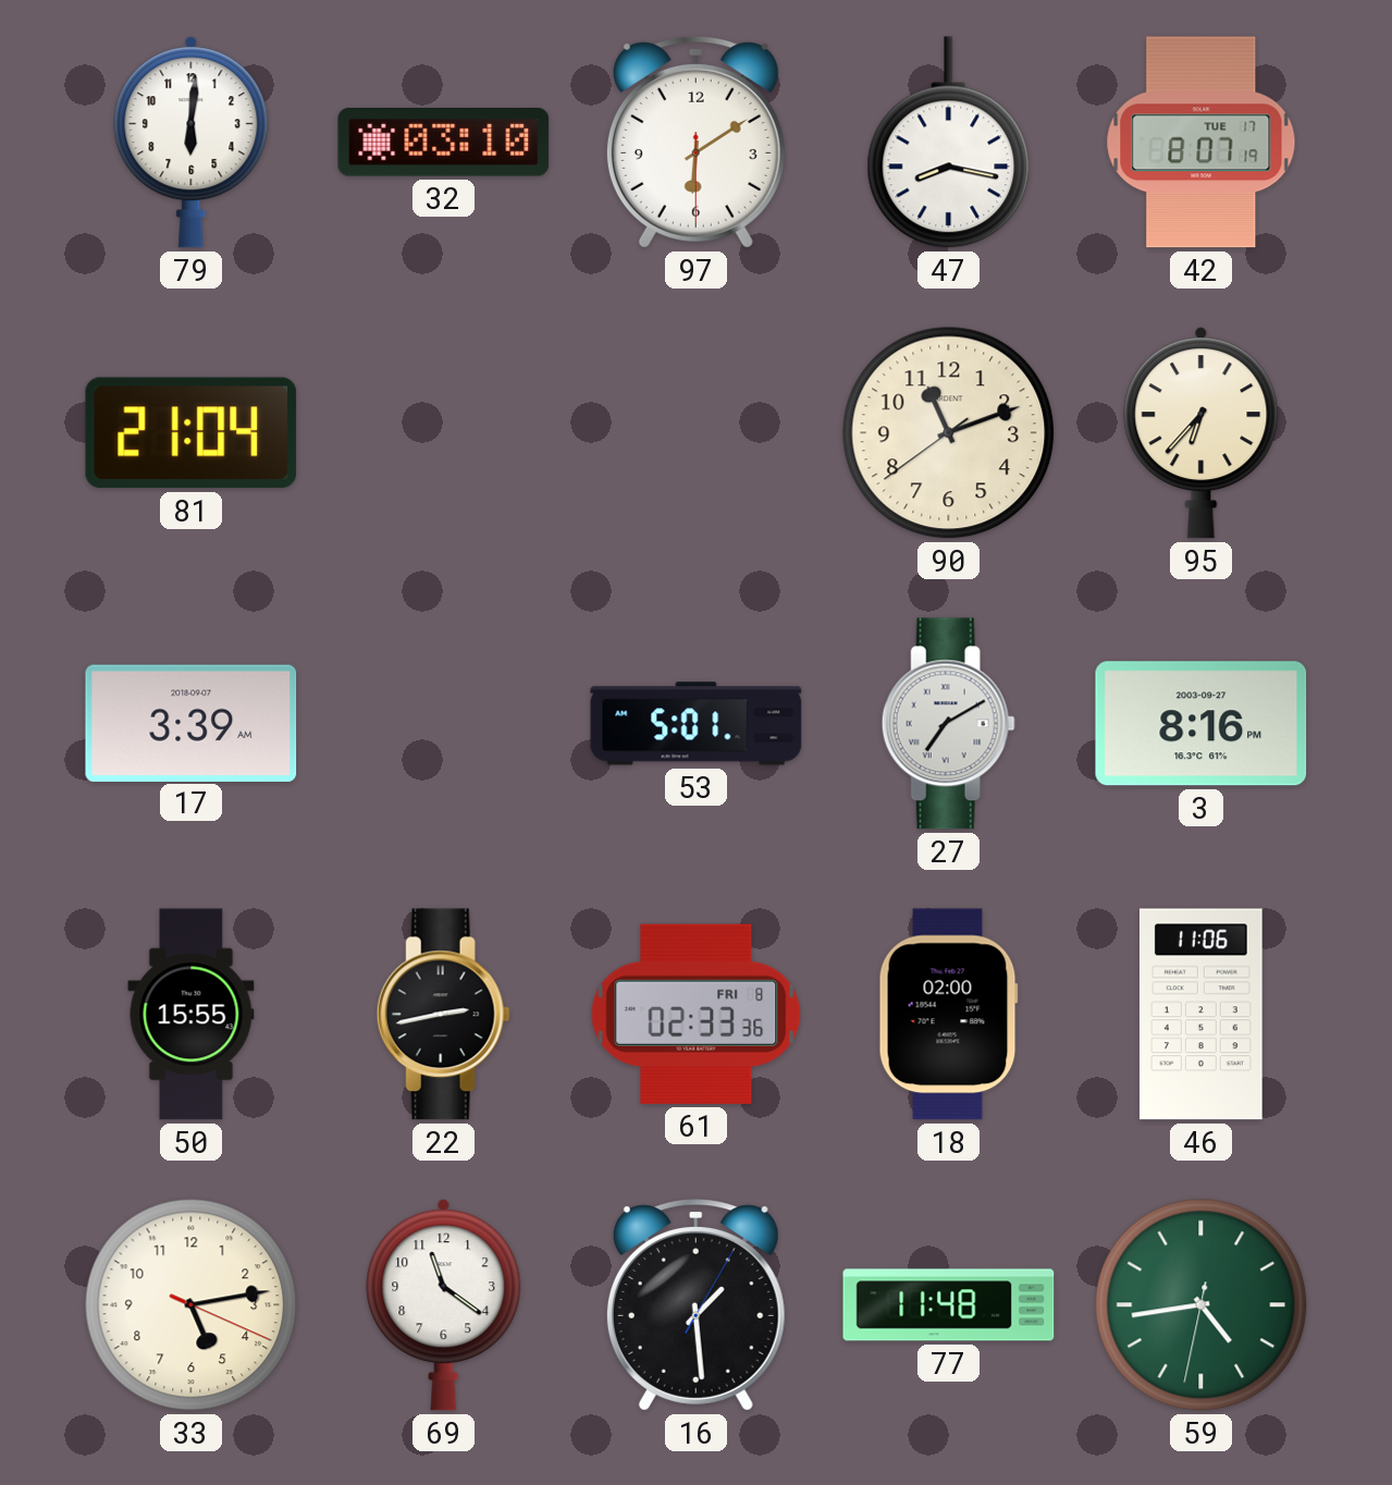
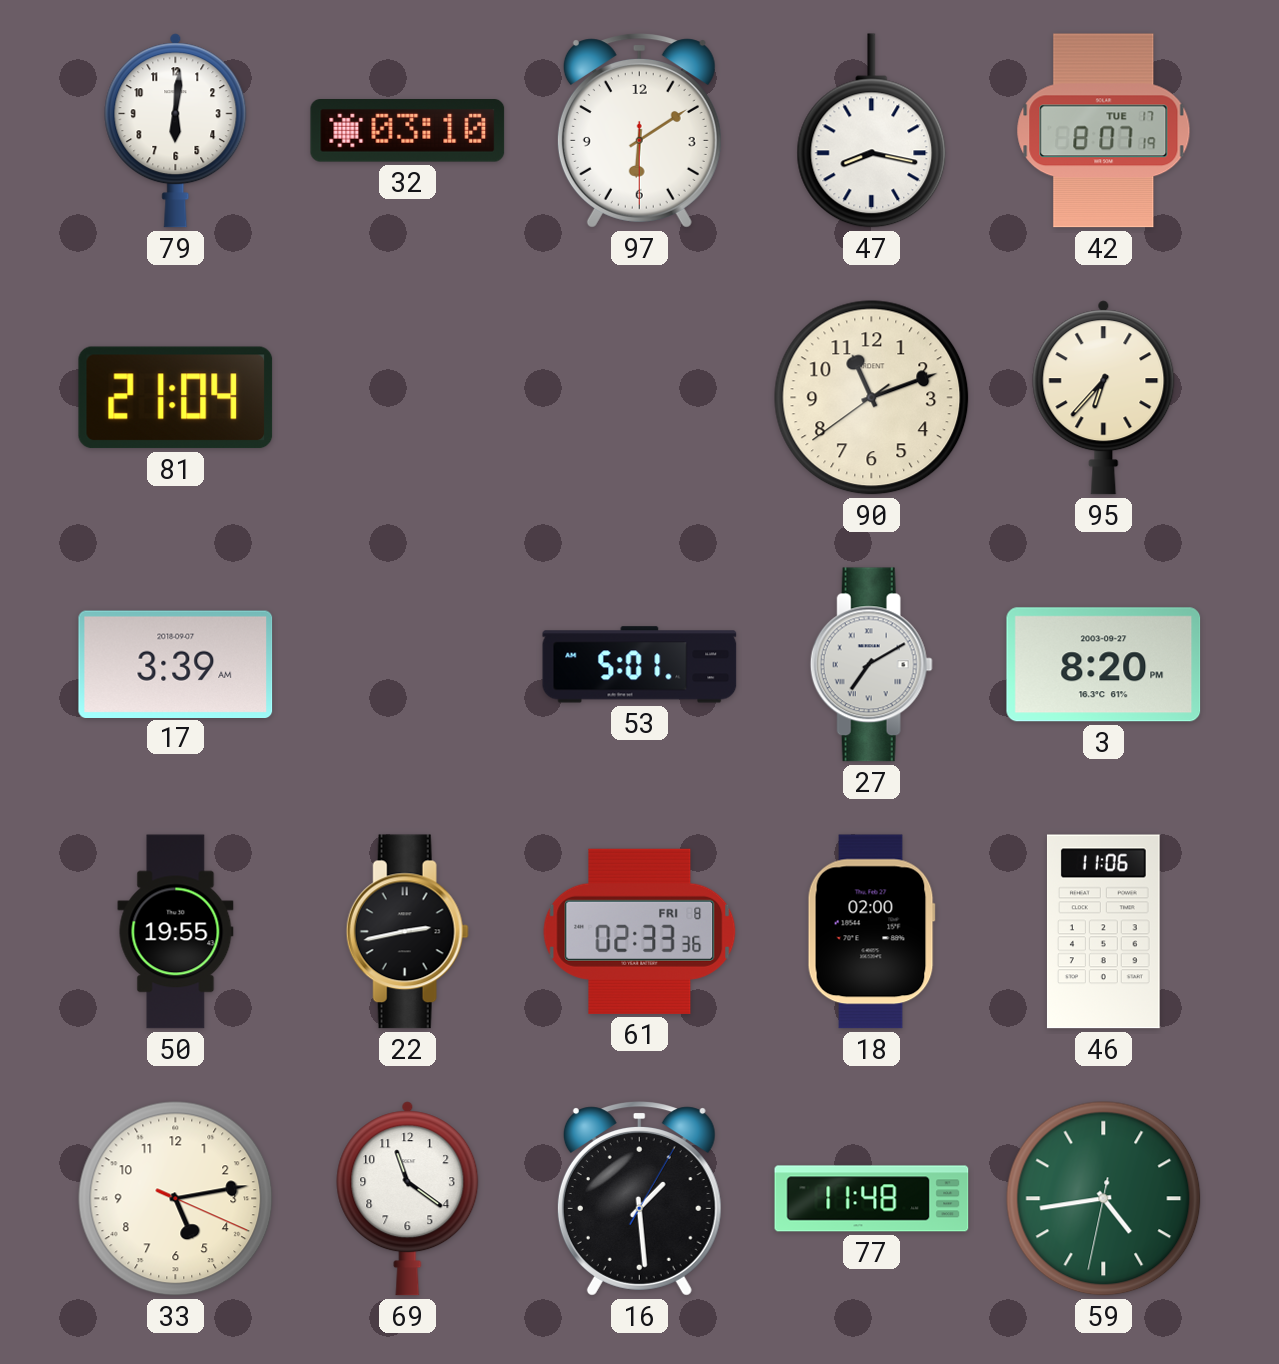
3: 8:16 -> 8:20
50: 15:55 -> 19:55
